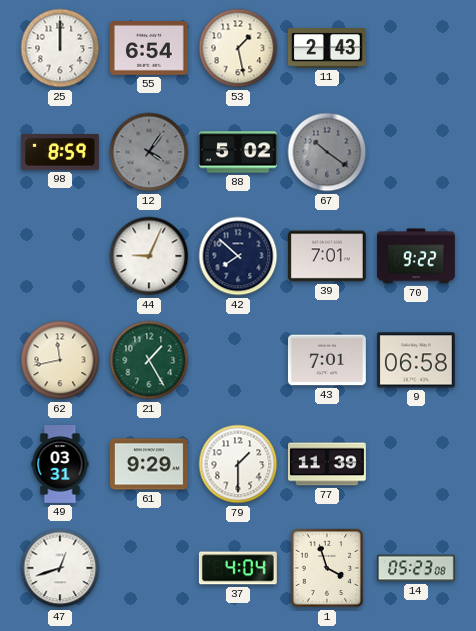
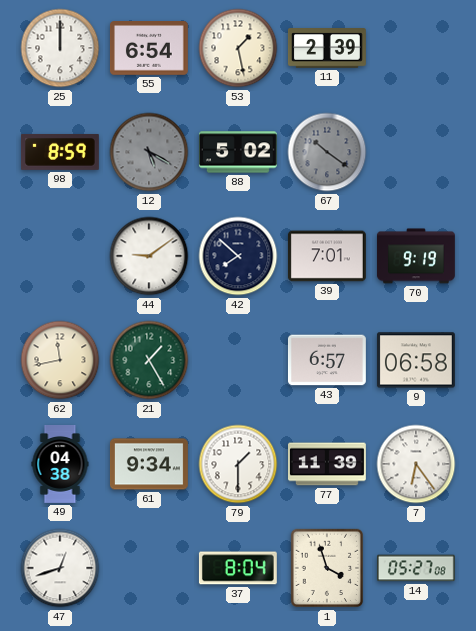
11: 2:43 -> 2:39
12: 4:06 -> 5:20
44: 9:04 -> 9:09
70: 9:22 -> 9:19
43: 7:01 -> 6:57
49: 03:31 -> 04:38
61: 9:29 -> 9:34
7: none -> 6:24
37: 4:04 -> 8:04
14: 05:23 -> 05:27
